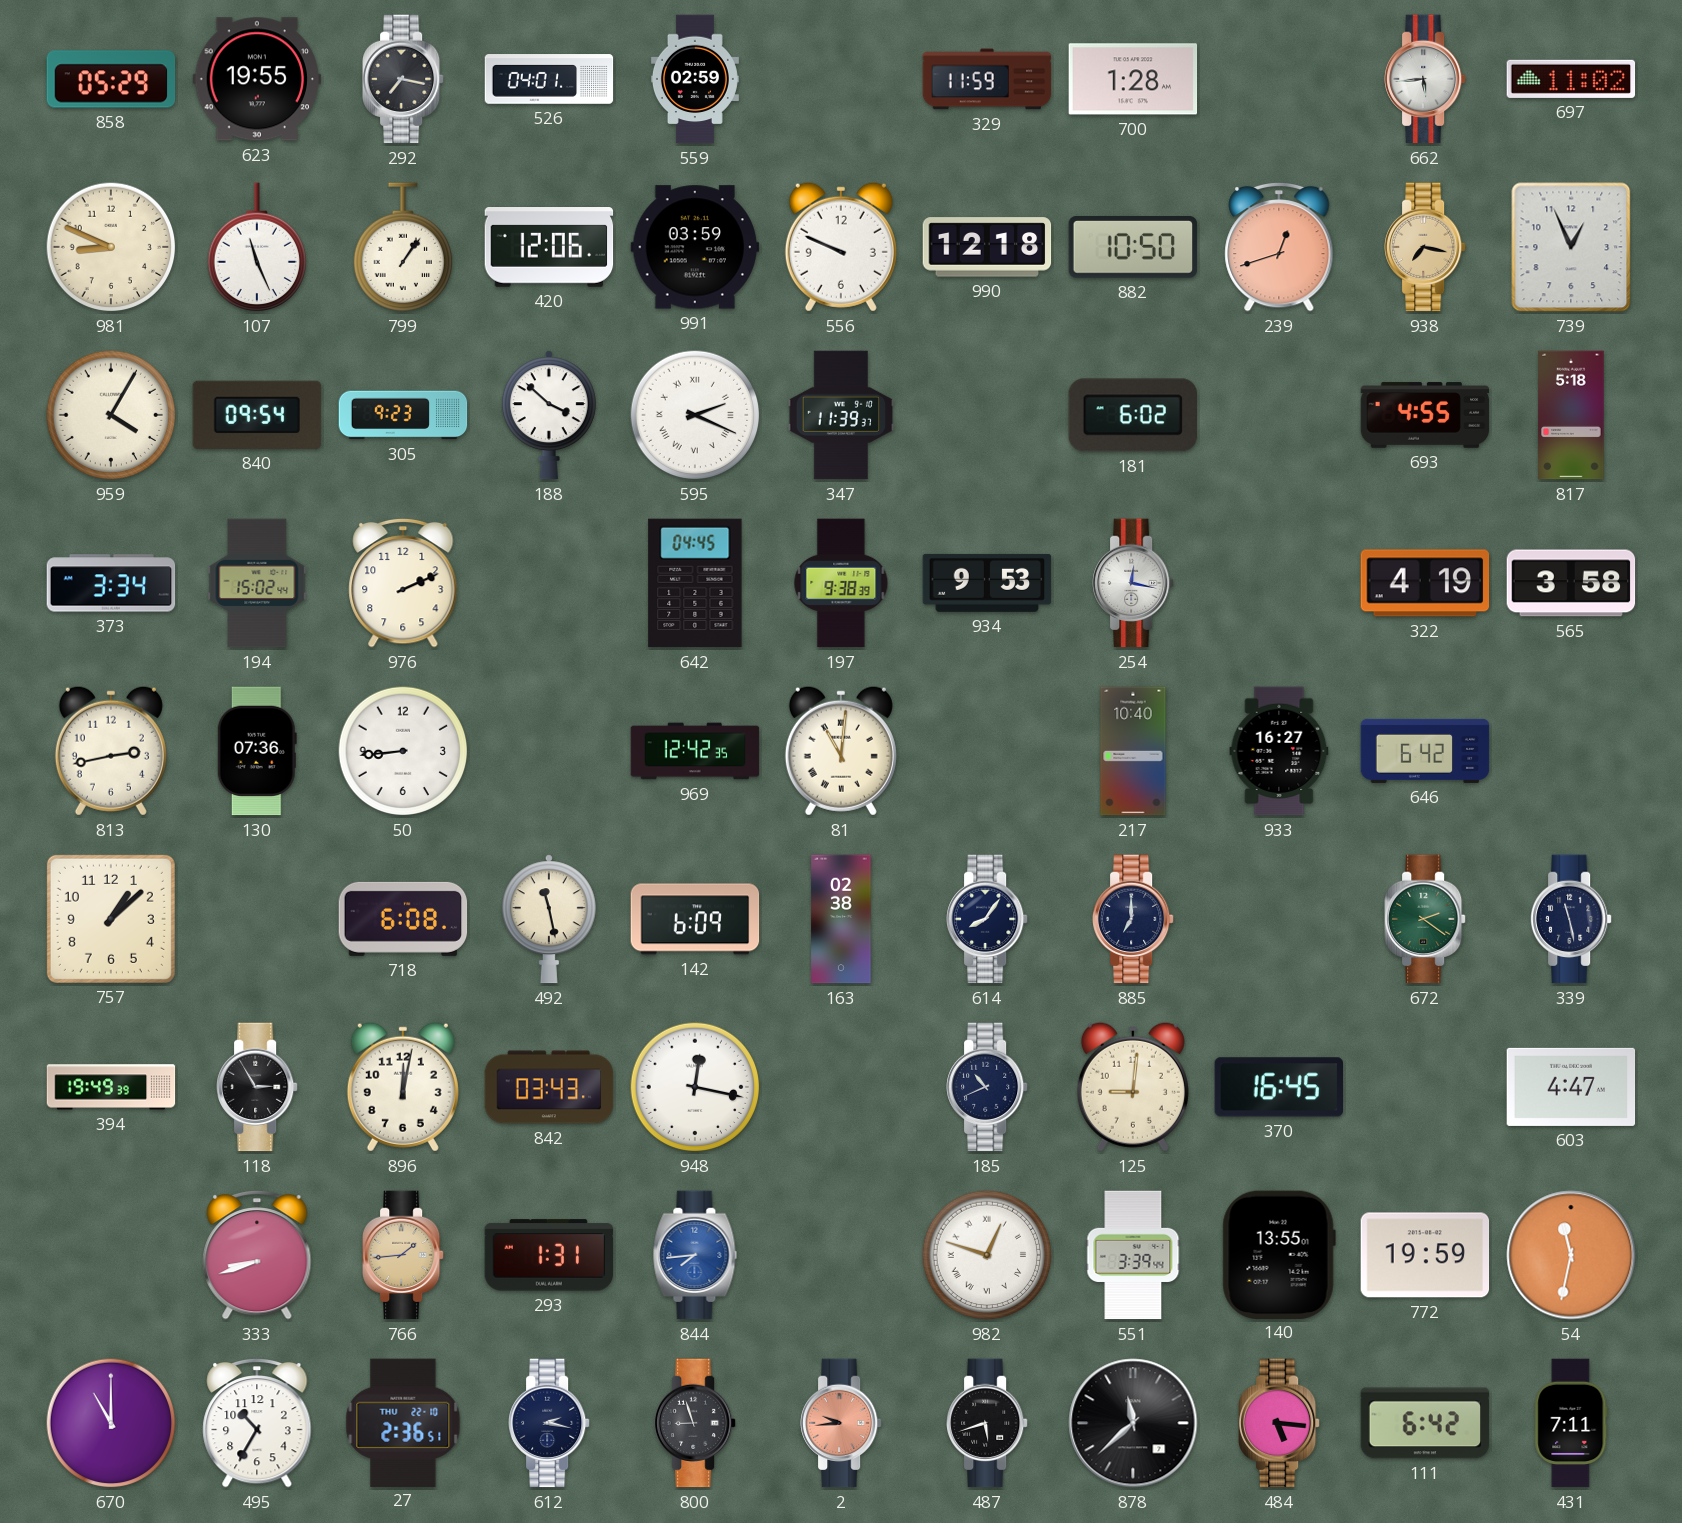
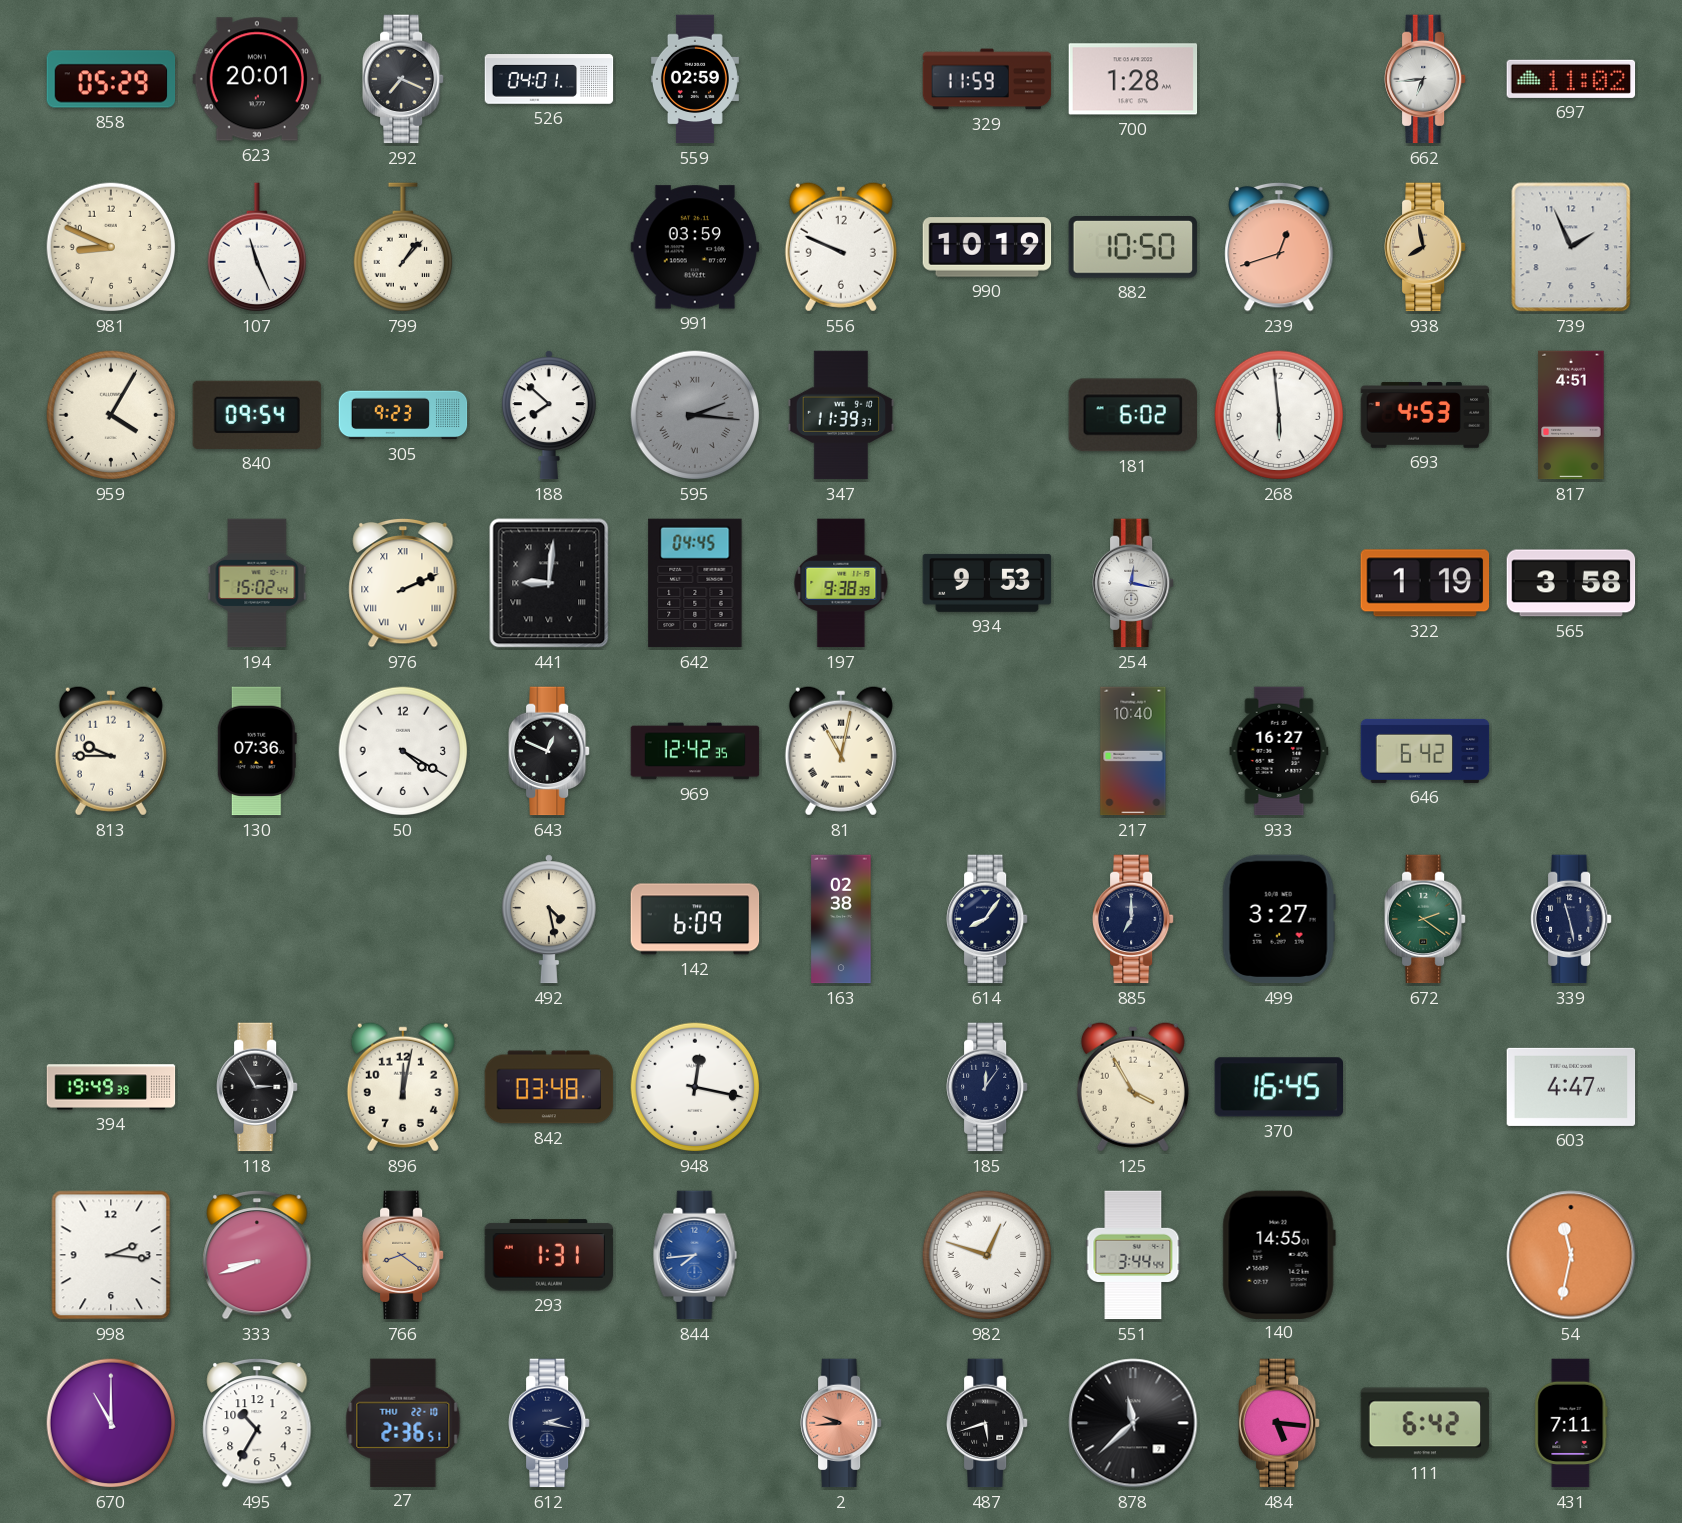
623: 19:55 -> 20:01
292: 7:17 -> 7:19
662: 5:44 -> 6:44
799: 1:06 -> 1:07
420: 12:06 -> none
990: 12:18 -> 10:19
938: 7:17 -> 7:58
739: 12:56 -> 1:56
188: 3:52 -> 7:52
595: 2:19 -> 2:16
595 dial: white -> grey
268: none -> 5:59
693: 4:55 -> 4:53
817: 5:18 -> 4:51
373: 3:34 -> none
976 numerals: Arabic -> Roman
441: none -> 9:01
322: 4:19 -> 1:19
813: 2:43 -> 9:45
50: 8:44 -> 4:20
643: none -> 12:49
81: 11:01 -> 11:02
757: 1:08 -> none
718: 6:08 -> none
492: 11:28 -> 4:28
499: none -> 3:27
842: 03:43 -> 03:48
185: 10:41 -> 12:06
125: 9:01 -> 3:55
998: none -> 2:16
766: 1:44 -> 8:21
551: 3:39 -> 3:44
140: 13:55 -> 14:55
772: 19:59 -> none
800: 8:57 -> none
